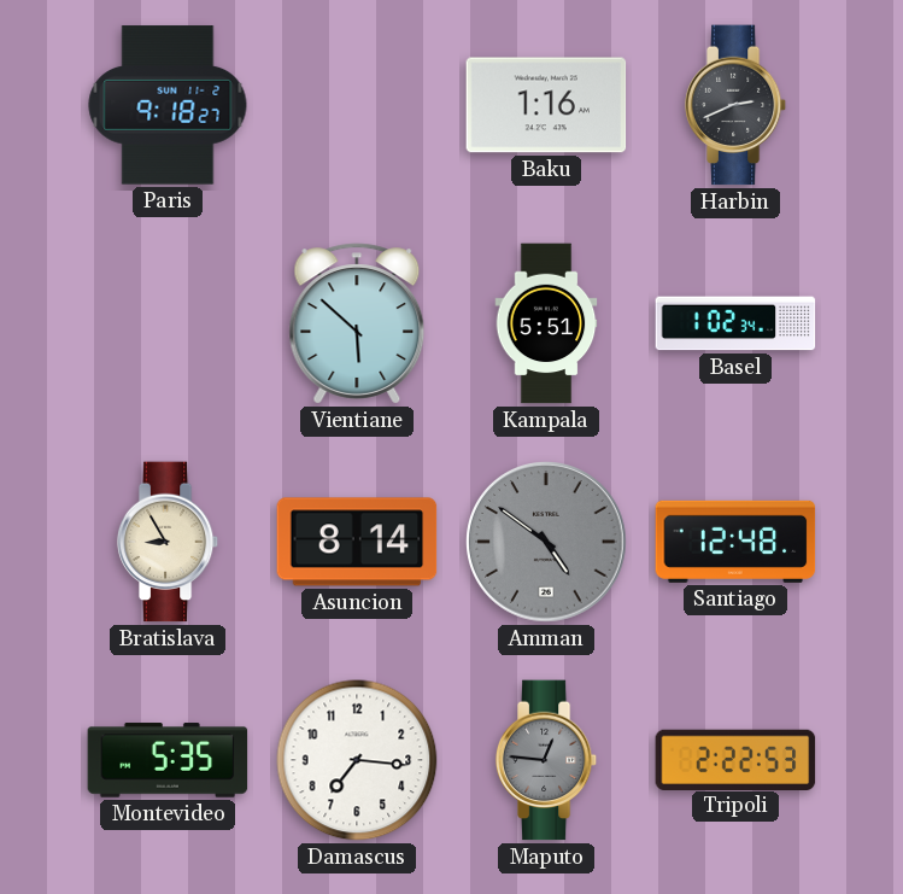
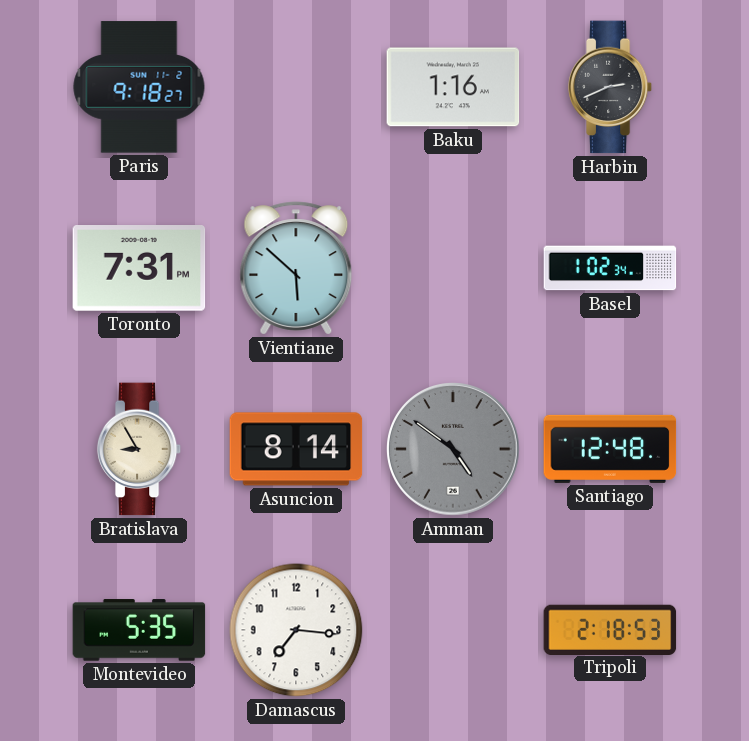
Toronto: none -> 7:31
Kampala: 5:51 -> none
Maputo: 12:46 -> none
Tripoli: 2:22 -> 2:18
